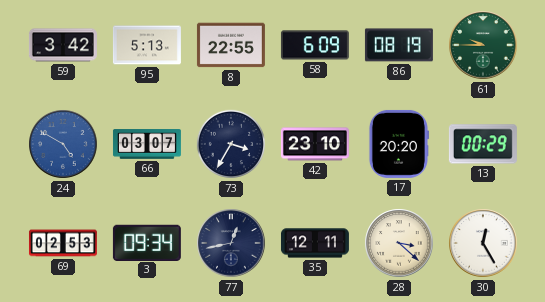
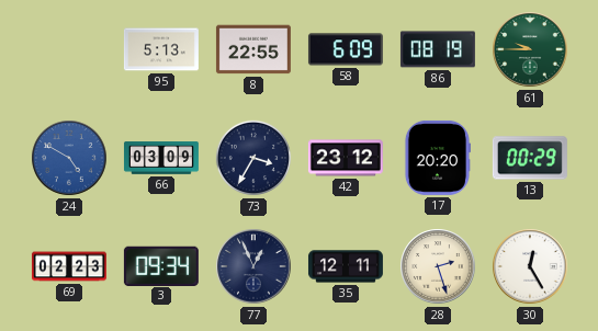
59: 3:42 -> none
66: 03:07 -> 03:09
42: 23:10 -> 23:12
69: 02:53 -> 02:23
77: 12:43 -> 12:56
28: 3:22 -> 2:27
